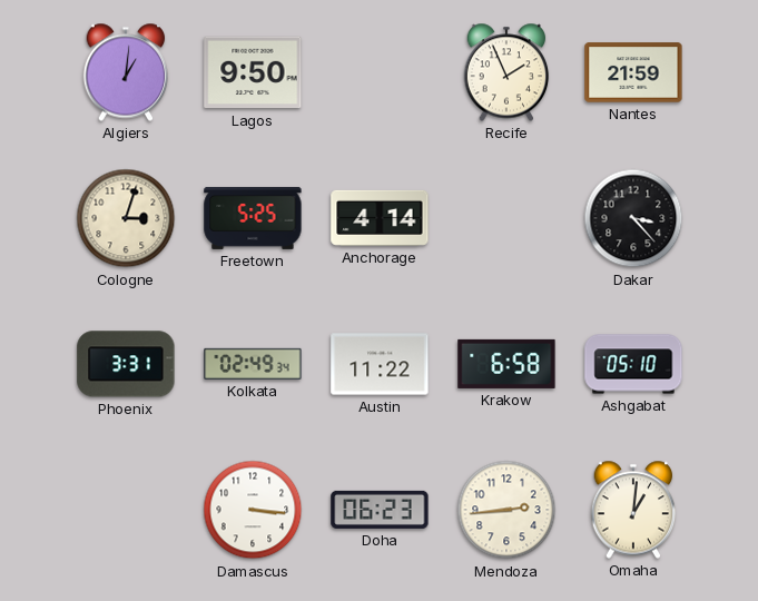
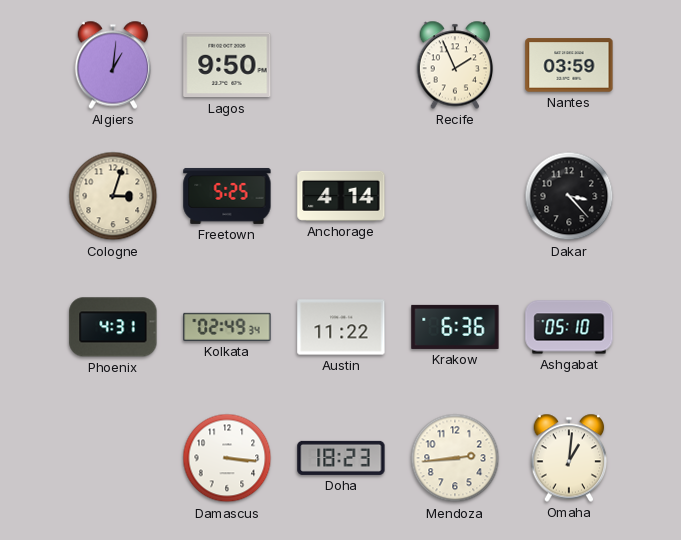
Nantes: 21:59 -> 03:59
Phoenix: 3:31 -> 4:31
Krakow: 6:58 -> 6:36
Doha: 06:23 -> 18:23
